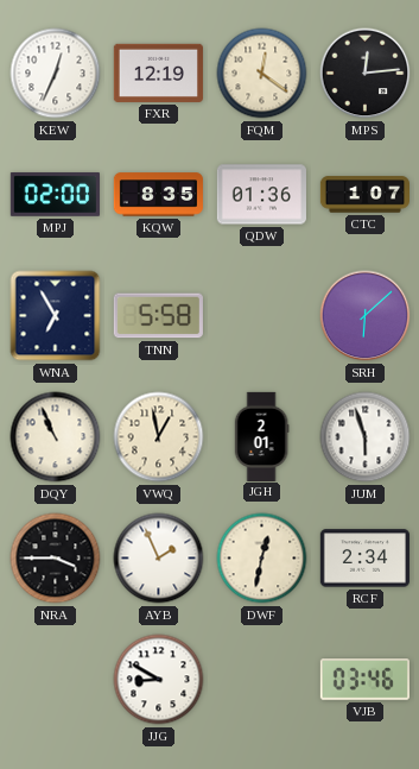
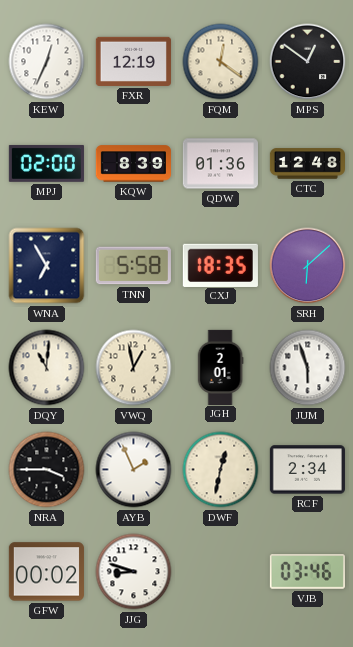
MPS: 12:14 -> 12:51
KQW: 8:35 -> 8:39
CTC: 1:07 -> 12:48
CXJ: none -> 18:35
DQY: 10:56 -> 11:01
GFW: none -> 00:02
JJG: 8:50 -> 8:48
